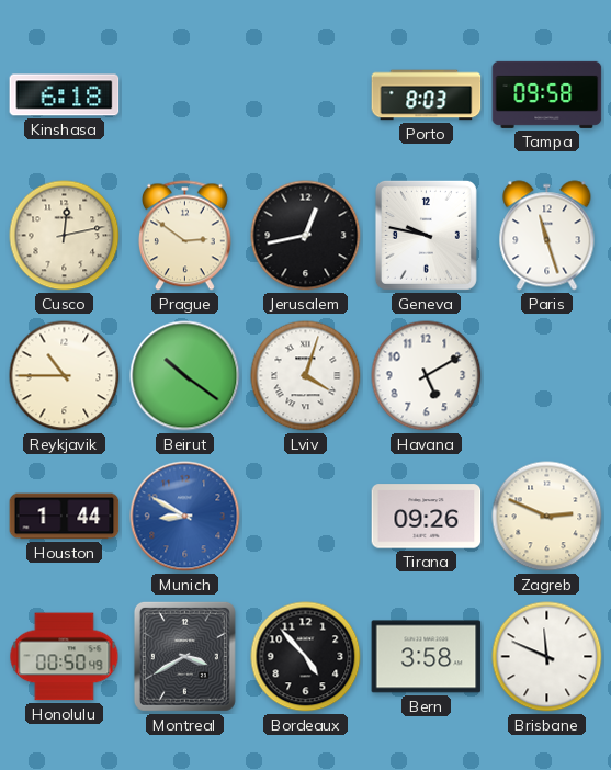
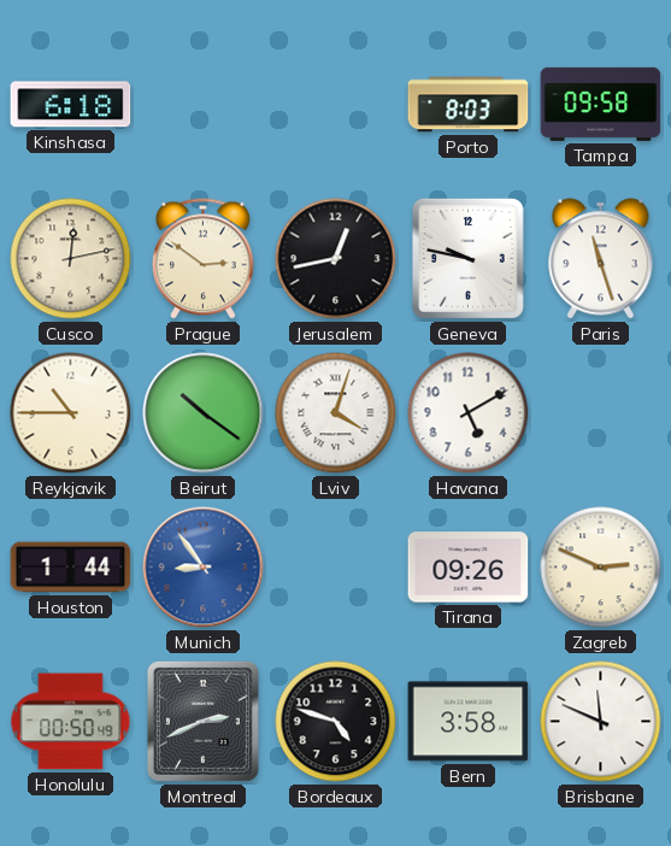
Munich: 8:50 -> 8:54
Montreal: 3:40 -> 2:41
Bordeaux: 4:53 -> 4:48
